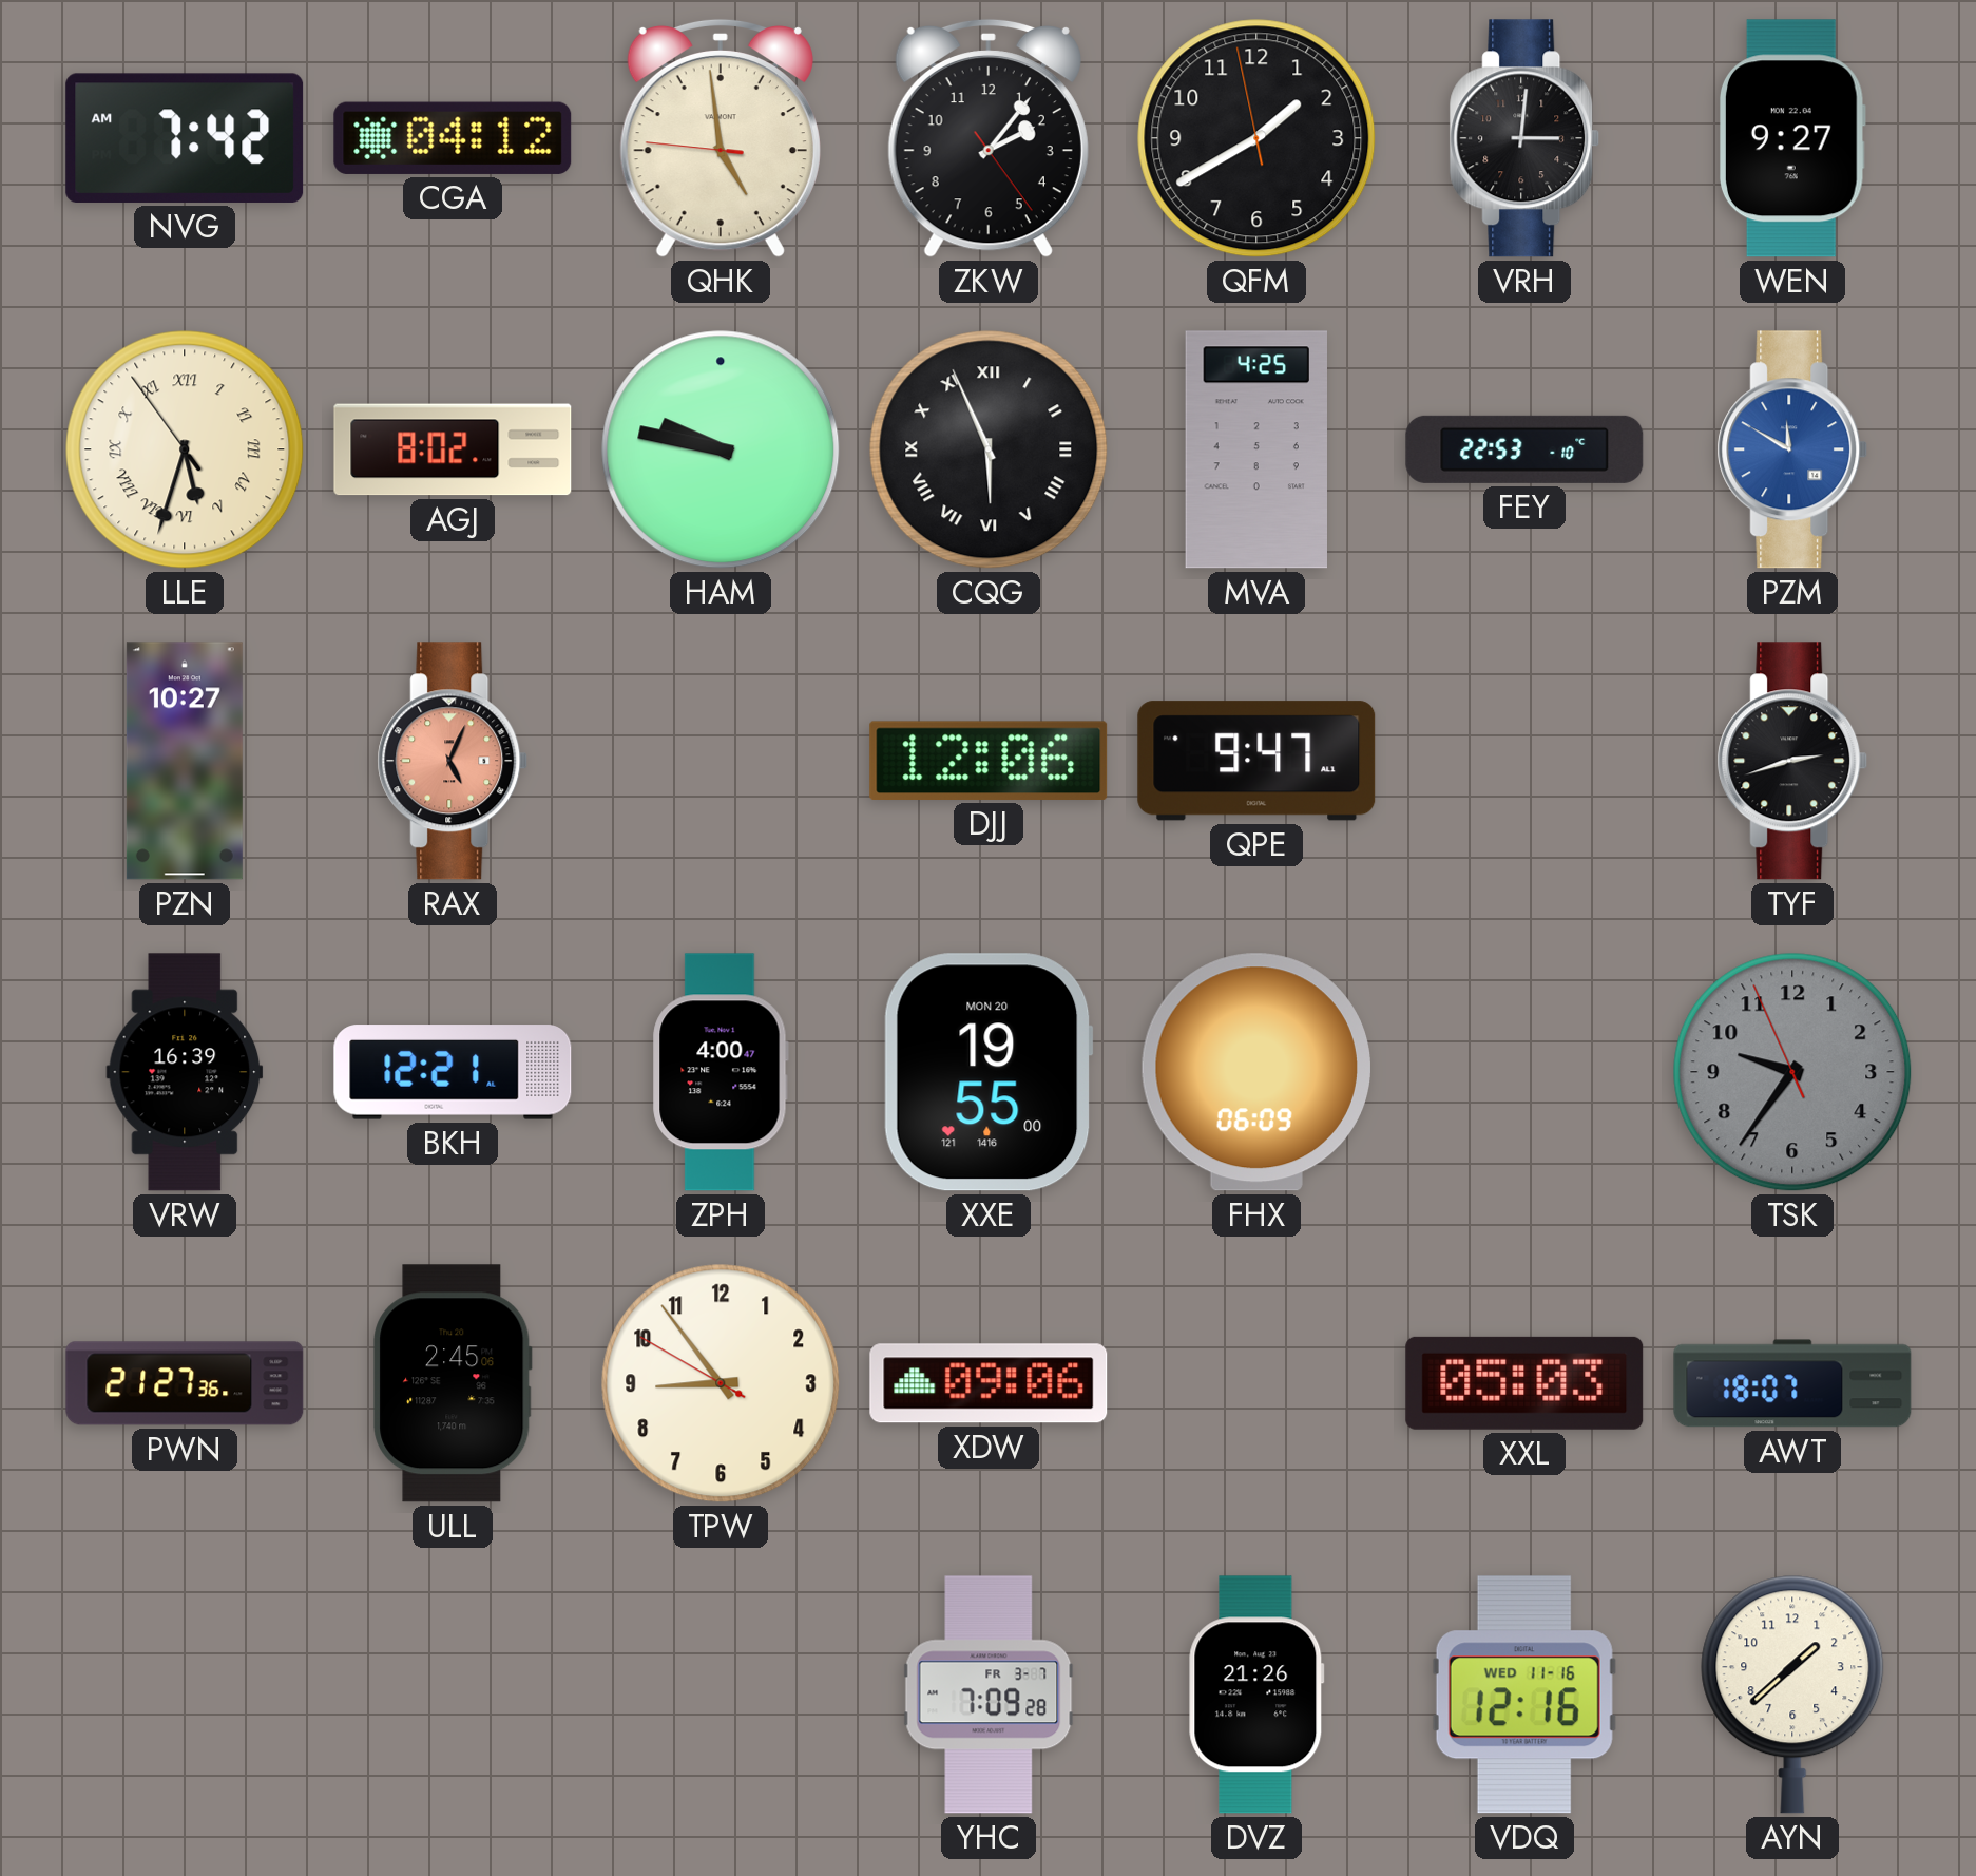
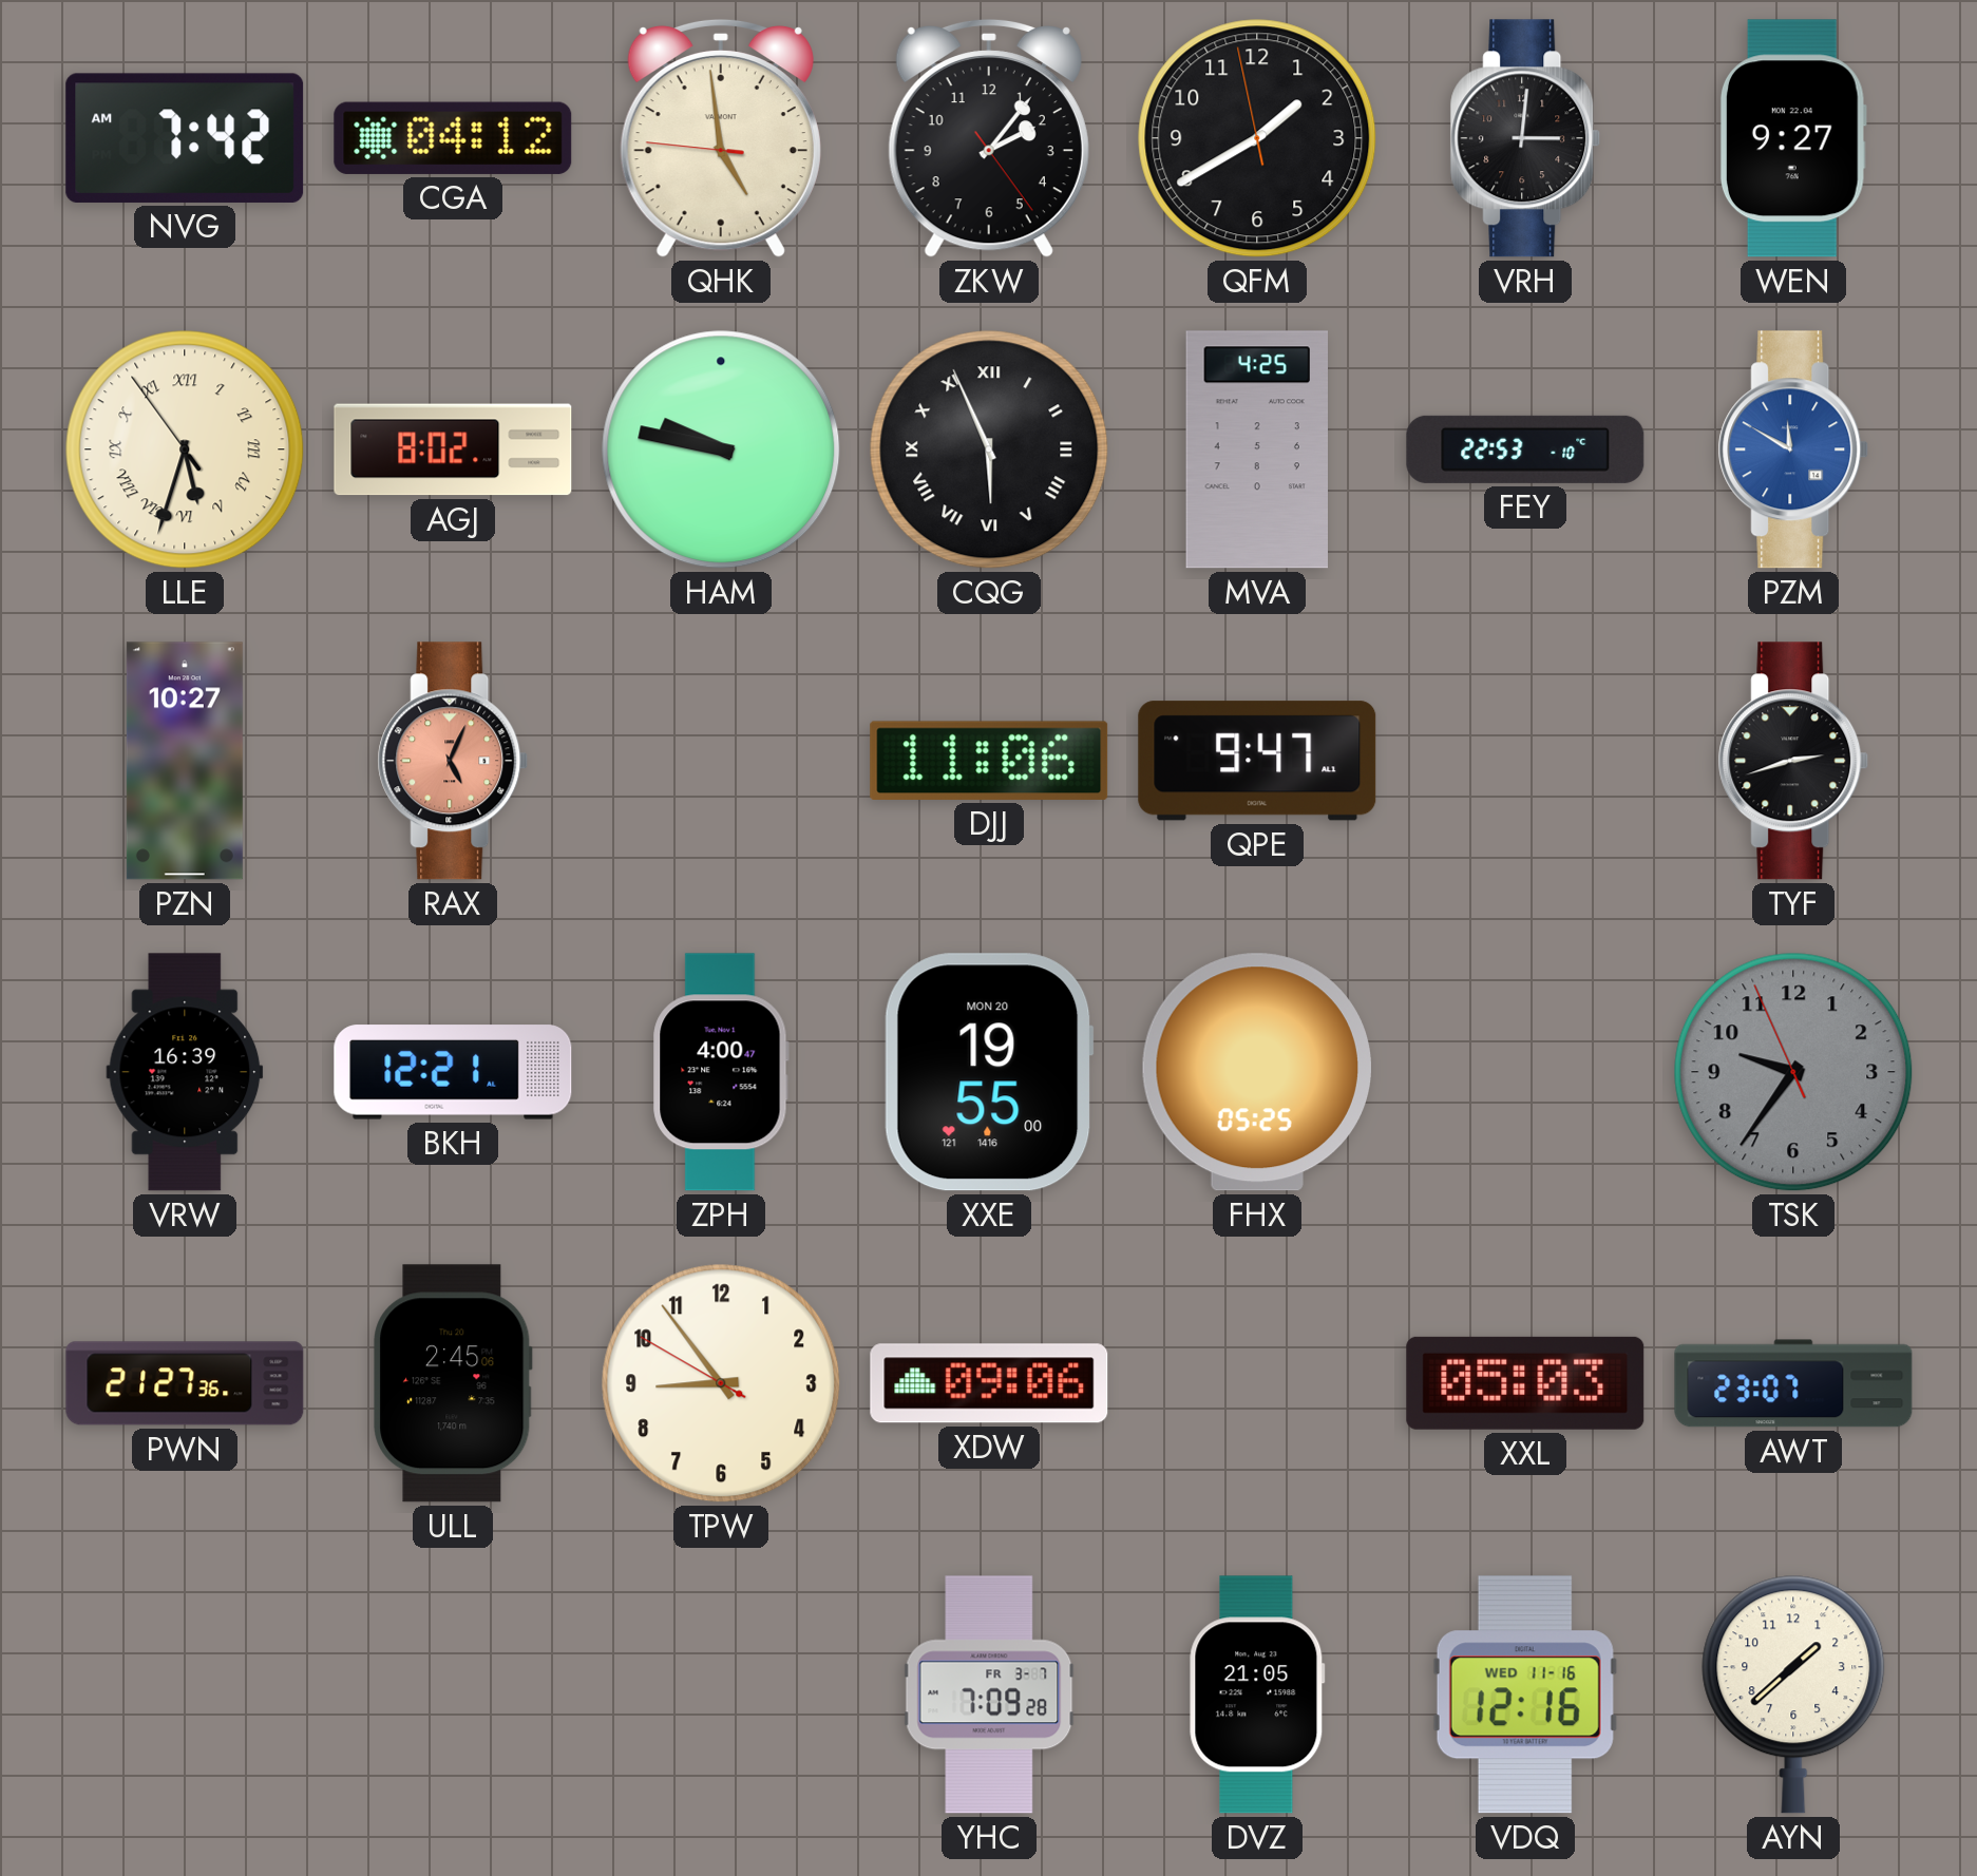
DJJ: 12:06 -> 11:06
FHX: 06:09 -> 05:25
AWT: 18:07 -> 23:07
DVZ: 21:26 -> 21:05
